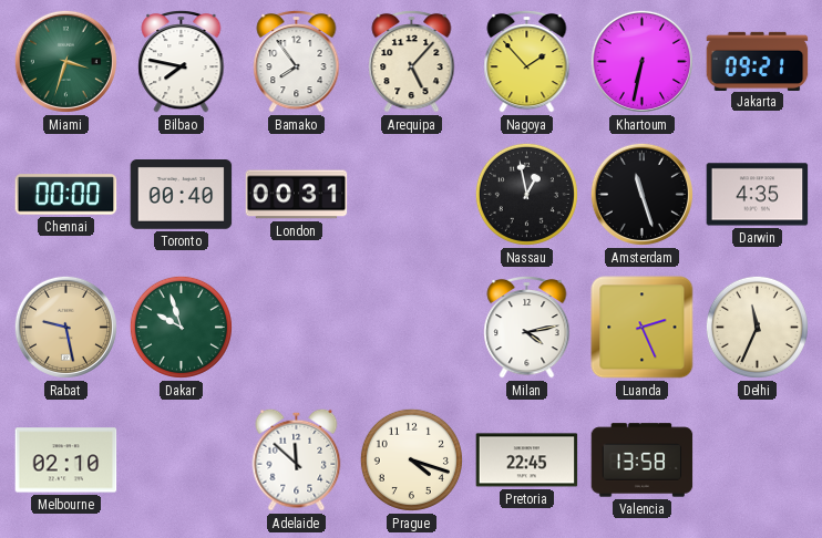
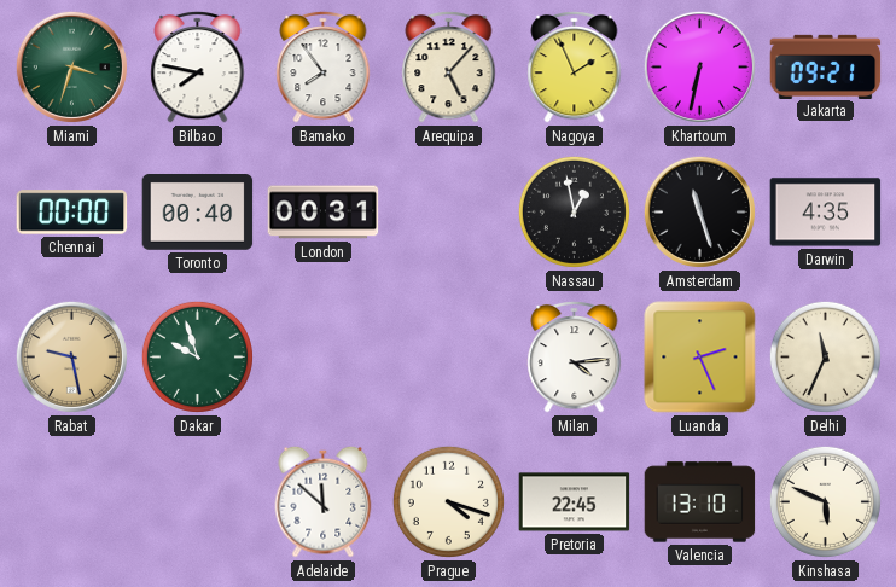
Nagoya: 1:53 -> 1:56
Milan: 4:13 -> 4:14
Melbourne: 02:10 -> none
Valencia: 13:58 -> 13:10
Kinshasa: none -> 5:49
